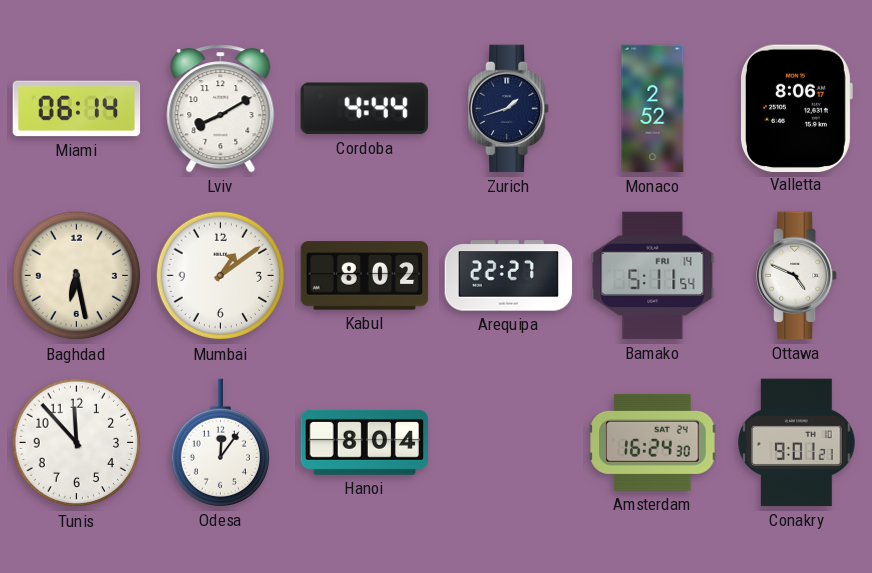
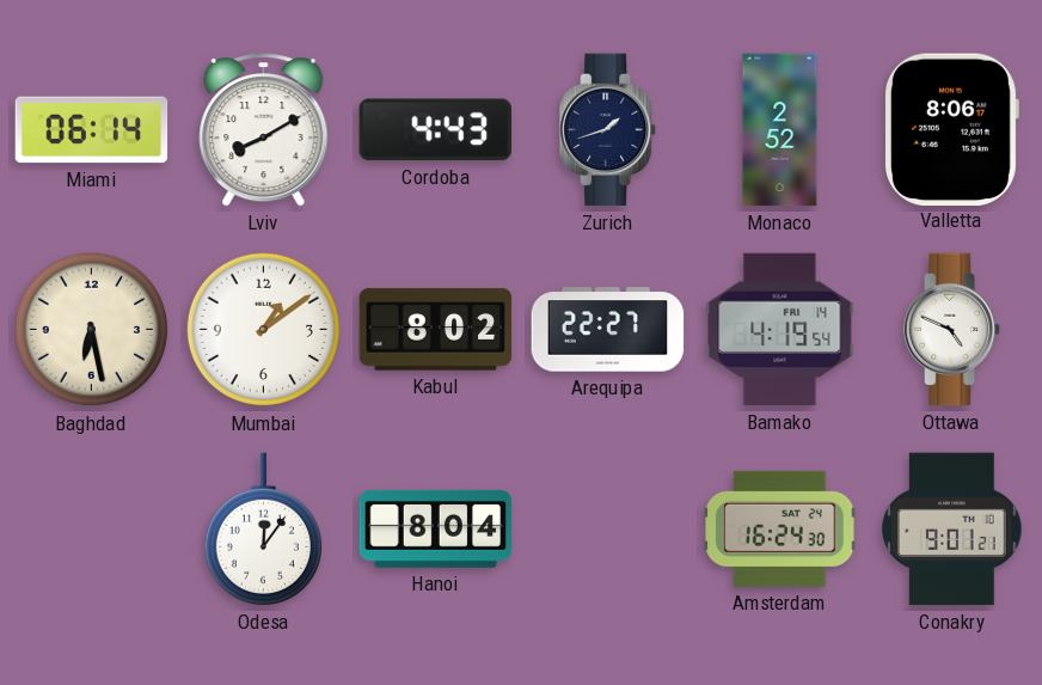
Cordoba: 4:44 -> 4:43
Bamako: 5:11 -> 4:19
Tunis: 11:53 -> none
